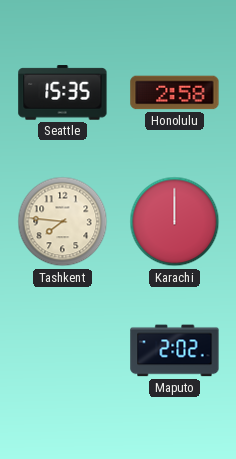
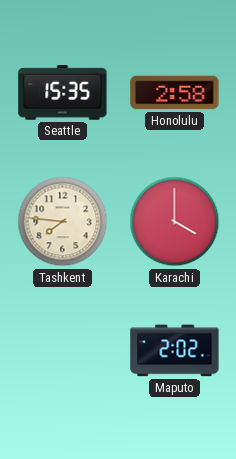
Karachi: 12:00 -> 4:00
